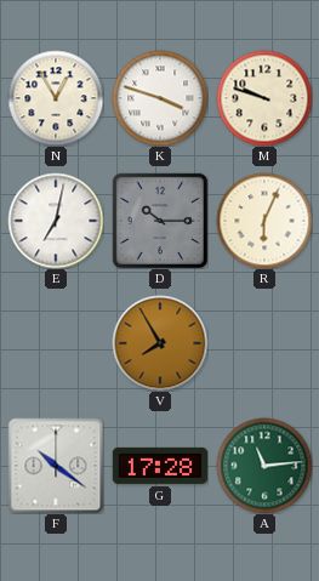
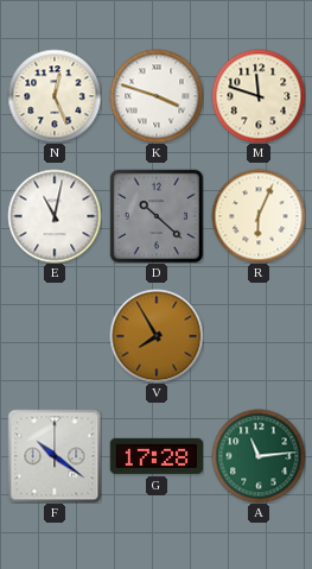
N: 12:55 -> 12:26
M: 9:48 -> 11:48
E: 7:02 -> 11:02
D: 10:15 -> 10:22
